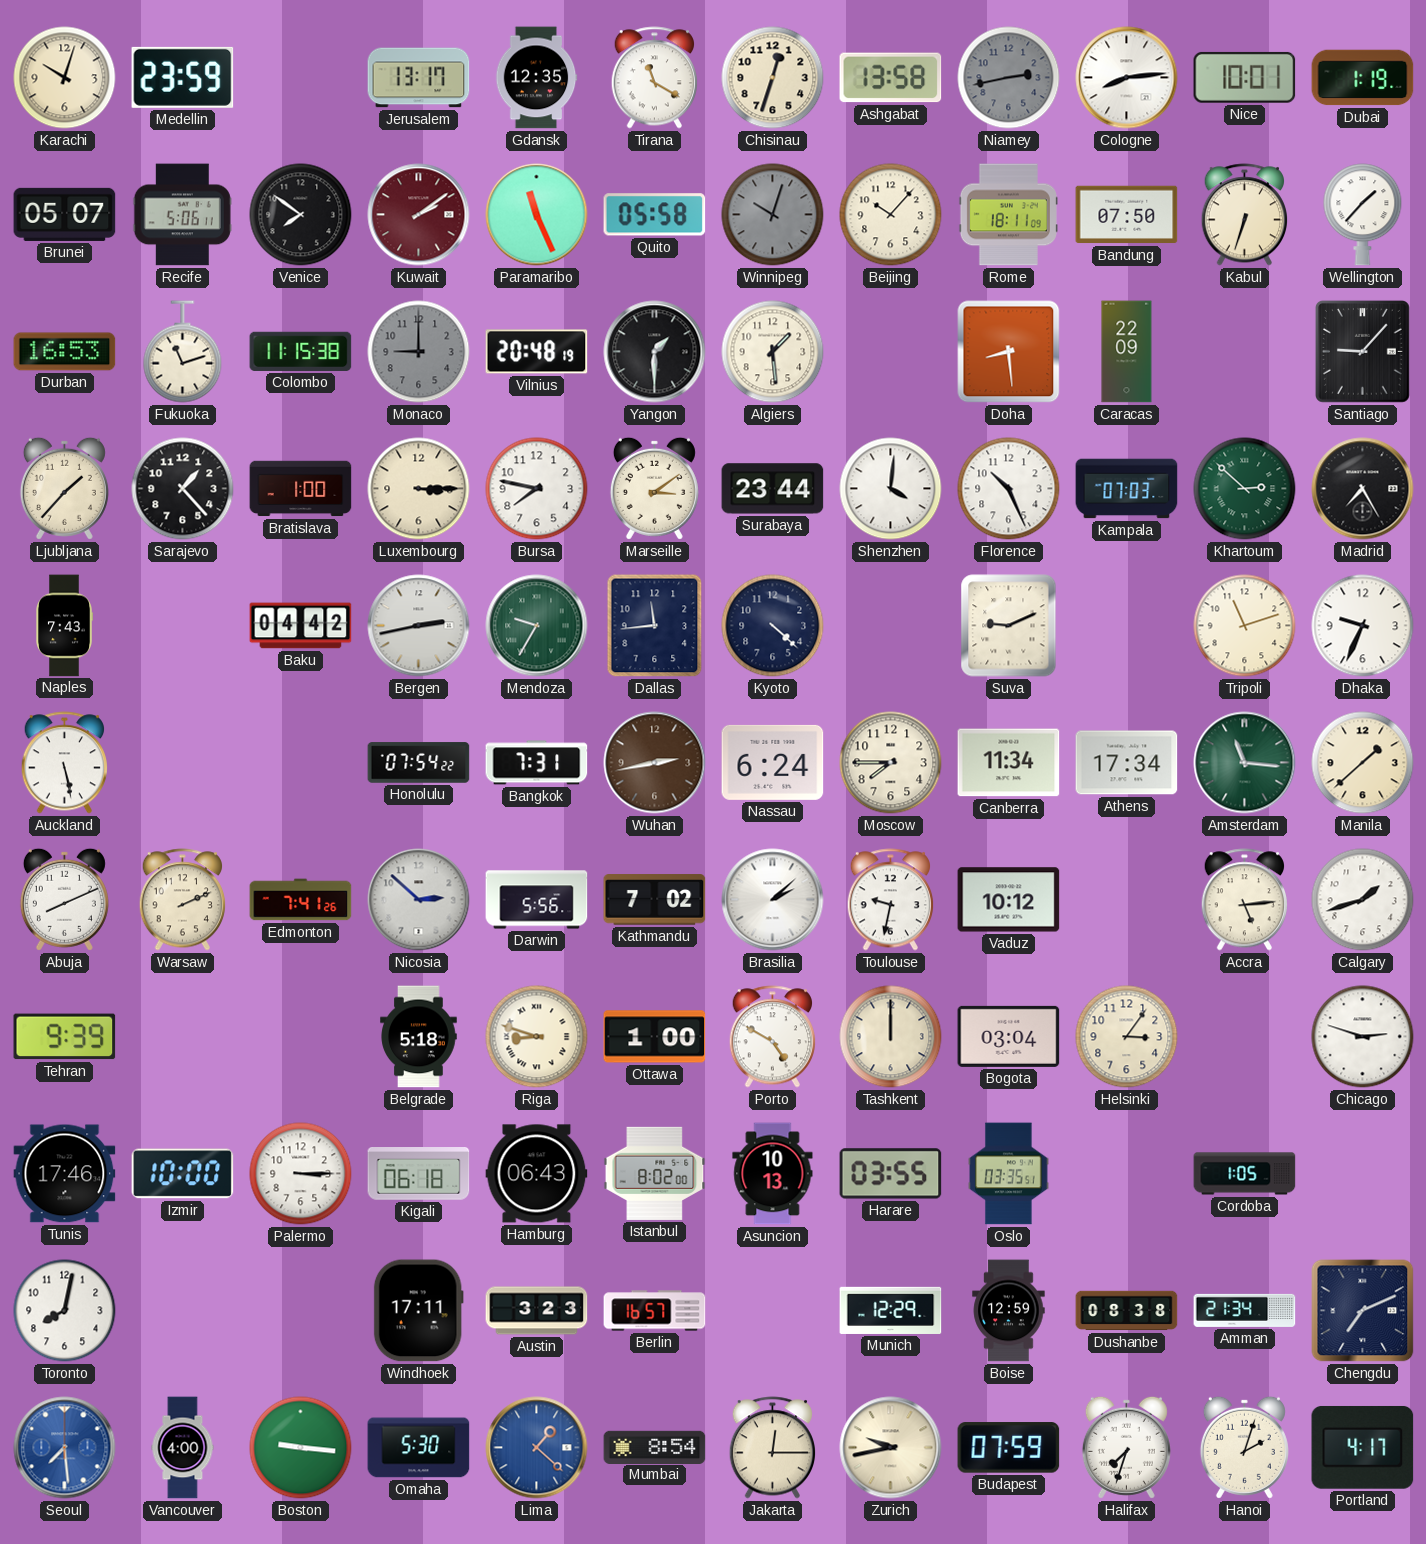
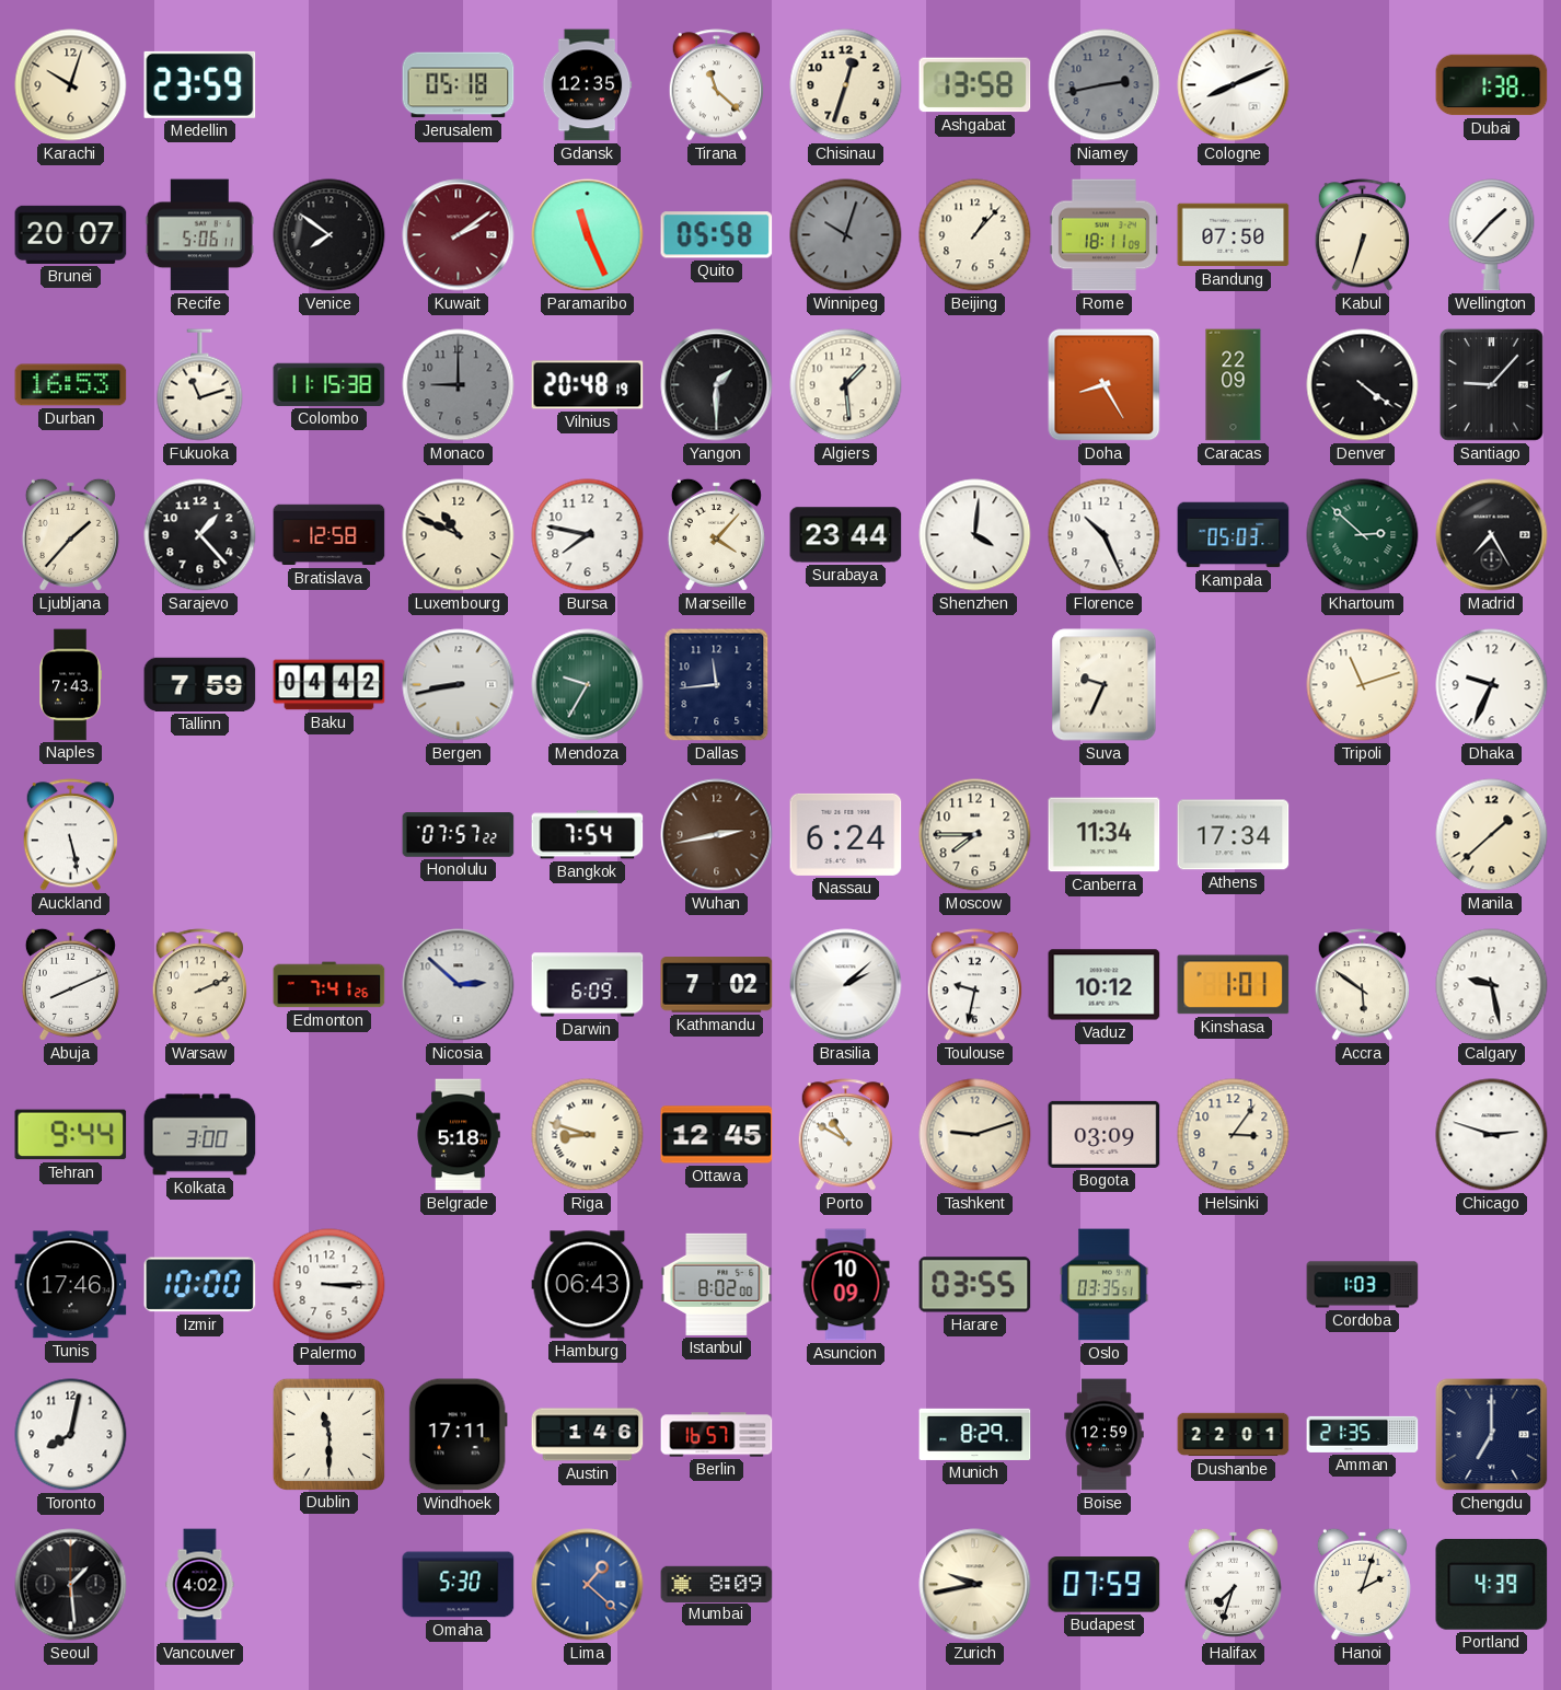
Jerusalem: 13:17 -> 05:18
Tirana: 11:20 -> 11:22
Cologne: 8:14 -> 8:11
Nice: 10:01 -> none
Dubai: 1:19 -> 1:38
Brunei: 05:07 -> 20:07
Beijing: 10:07 -> 1:07
Doha: 8:29 -> 8:25
Denver: none -> 4:21
Bratislava: 1:00 -> 12:58
Luxembourg: 3:15 -> 10:49
Marseille: 3:09 -> 4:07
Kampala: 07:03 -> 05:03
Tallinn: none -> 7:59
Bergen: 2:43 -> 8:43
Kyoto: 4:22 -> none
Suva: 9:11 -> 9:34
Honolulu: 07:54 -> 07:57
Bangkok: 7:31 -> 7:54
Amsterdam: 11:16 -> none
Darwin: 5:56 -> 6:09
Kinshasa: none -> 1:01
Accra: 5:14 -> 5:51
Calgary: 1:42 -> 9:28
Tehran: 9:39 -> 9:44
Kolkata: none -> 3:00
Ottawa: 1:00 -> 12:45
Porto: 4:50 -> 10:50
Tashkent: 12:00 -> 9:12
Bogota: 03:04 -> 03:09
Kigali: 06:18 -> none
Asuncion: 10:13 -> 10:09
Cordoba: 1:05 -> 1:03
Dublin: none -> 11:30
Austin: 3:23 -> 1:46
Munich: 12:29 -> 8:29
Dushanbe: 08:38 -> 22:01
Amman: 21:34 -> 21:35
Chengdu: 7:11 -> 7:00
Seoul: 7:29 -> 1:29
Seoul dial: blue -> black
Vancouver: 4:00 -> 4:02
Boston: 9:16 -> none
Mumbai: 8:54 -> 8:09
Jakarta: 12:15 -> none
Portland: 4:17 -> 4:39
